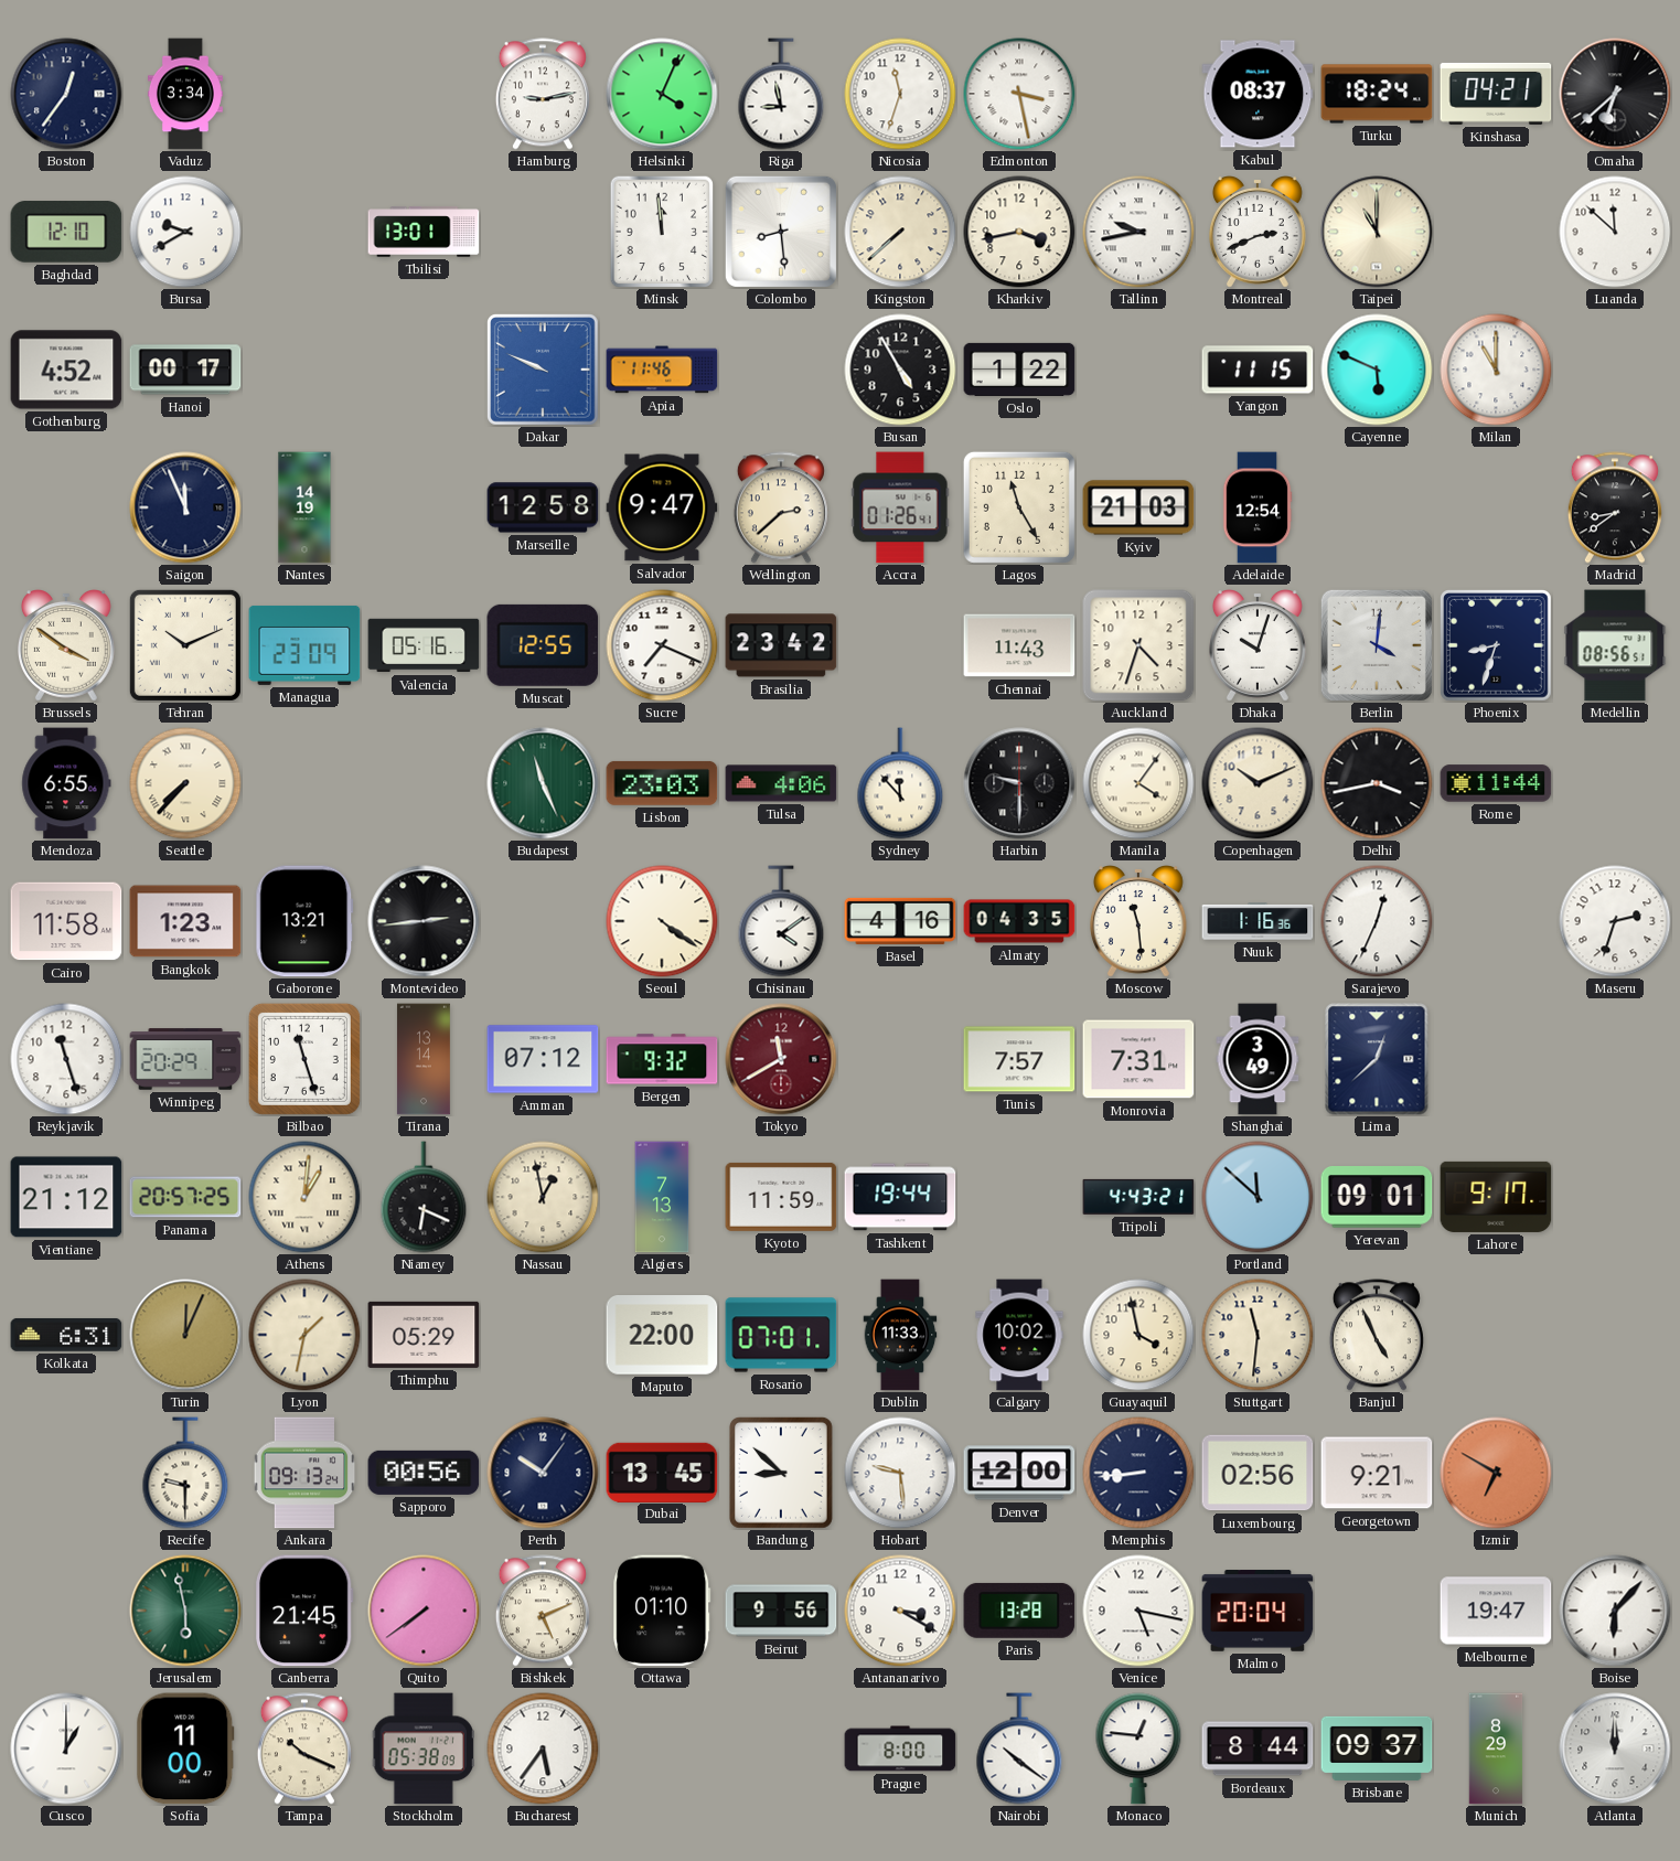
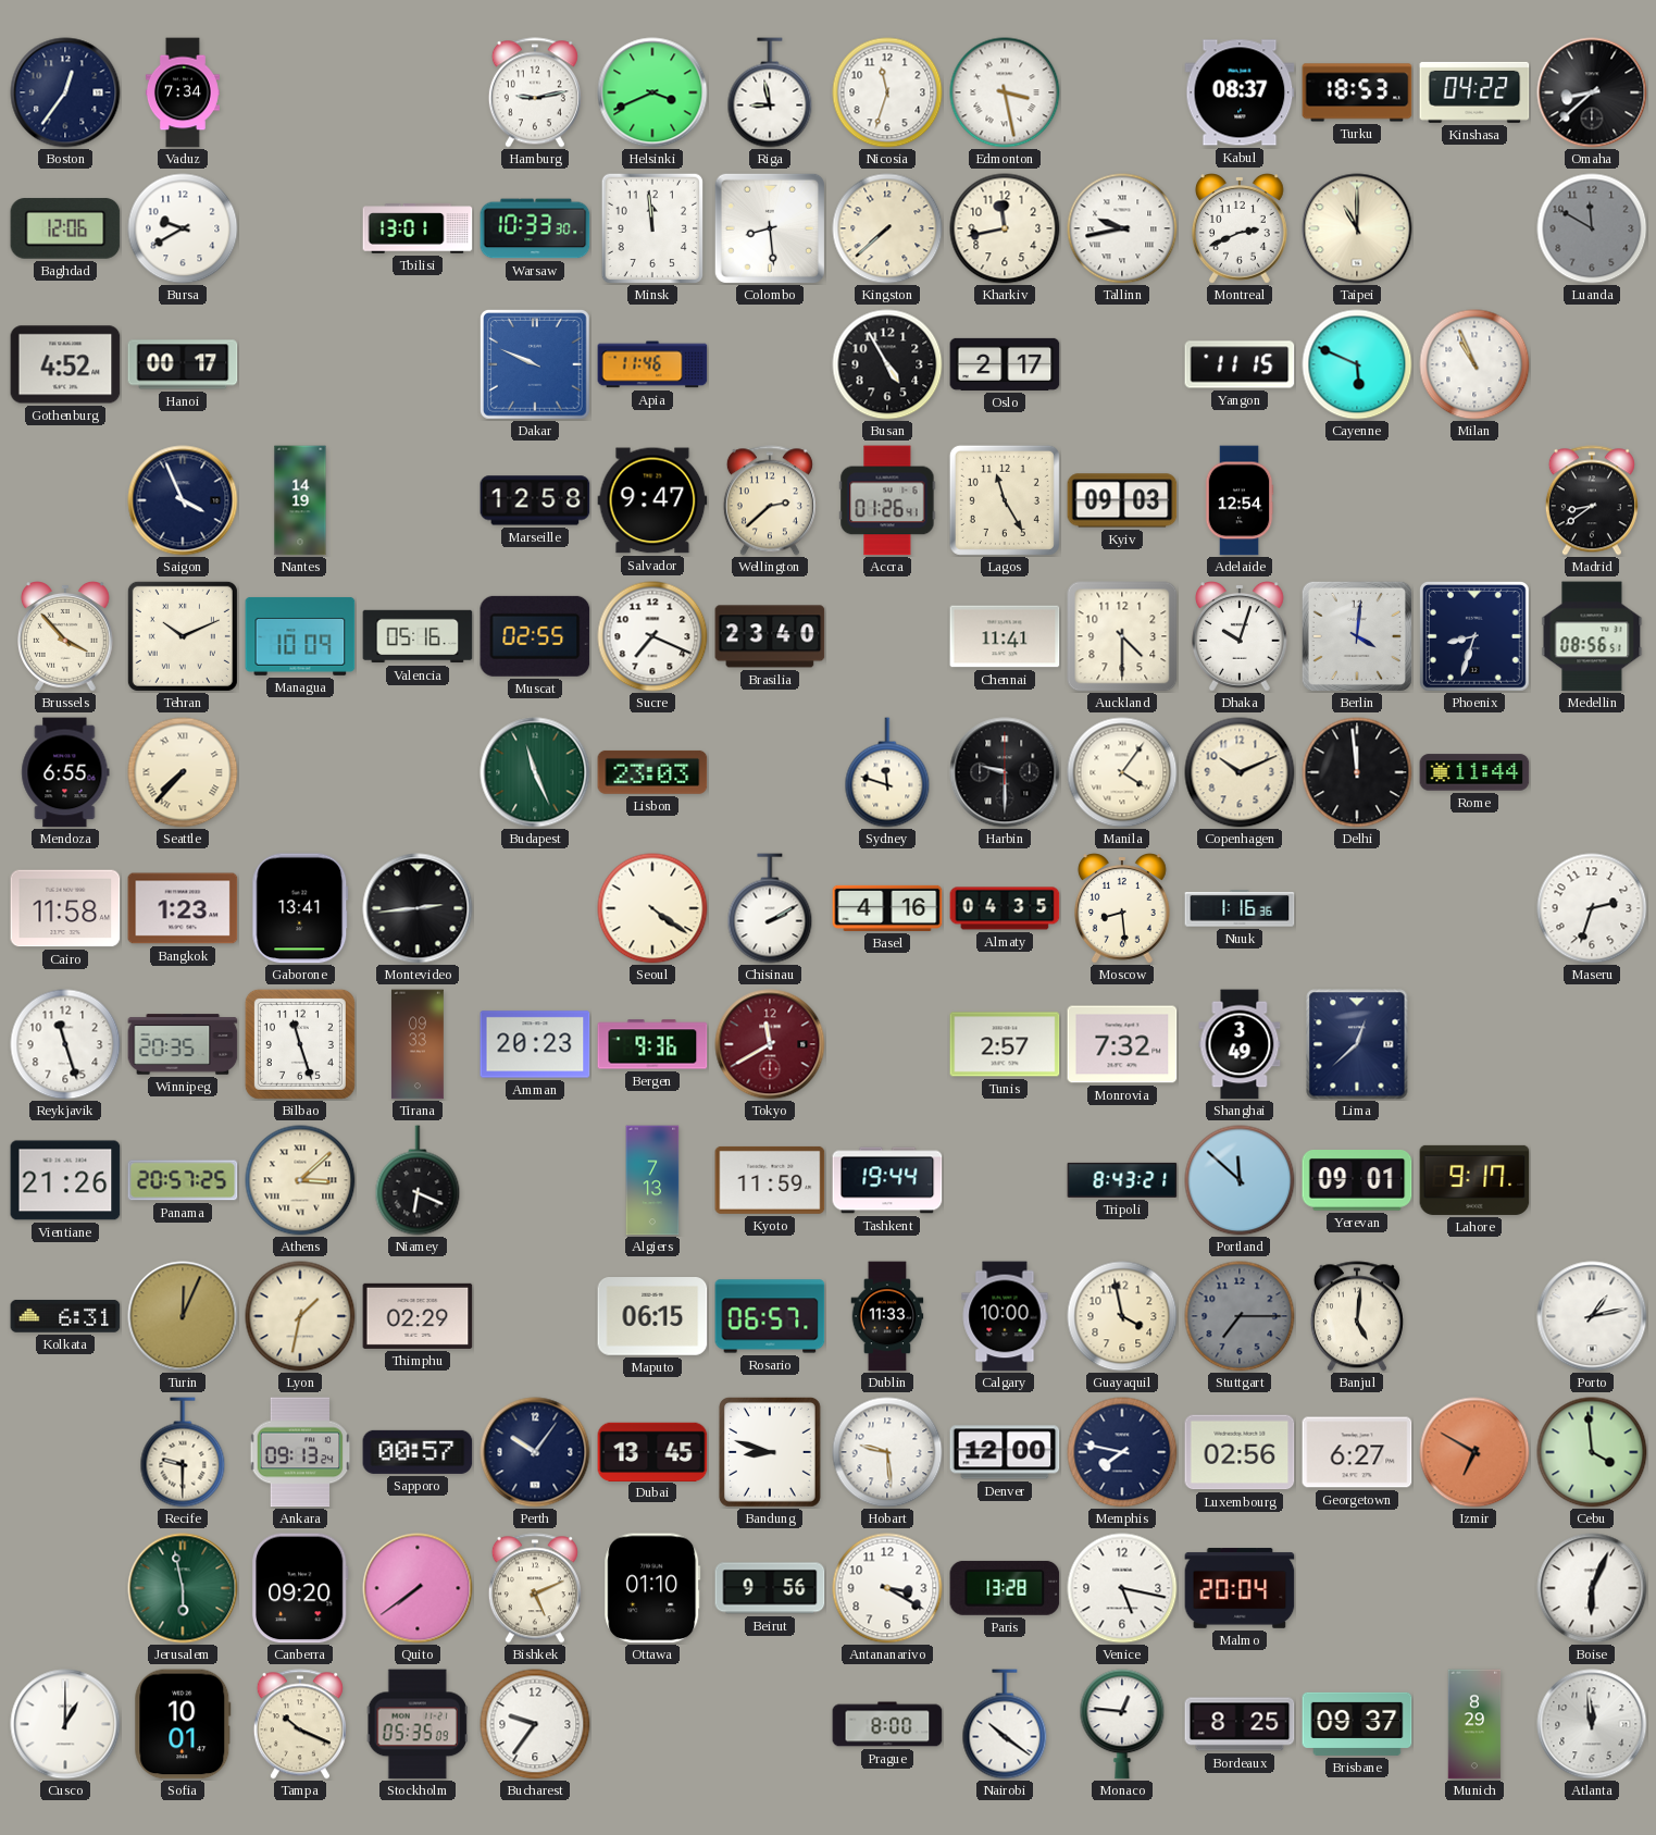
Vaduz: 3:34 -> 7:34
Helsinki: 4:04 -> 3:41
Turku: 18:24 -> 18:53
Kinshasa: 04:21 -> 04:22
Omaha: 6:38 -> 8:38
Baghdad: 12:10 -> 12:06
Warsaw: none -> 10:33
Kharkiv: 3:43 -> 11:43
Luanda: 11:52 -> 11:50
Luanda dial: white -> grey
Oslo: 1:22 -> 2:17
Milan: 11:00 -> 10:56
Saigon: 11:56 -> 3:56
Kyiv: 21:03 -> 09:03
Brussels: 3:51 -> 3:53
Managua: 23:09 -> 10:09
Muscat: 12:55 -> 02:55
Brasilia: 23:42 -> 23:40
Chennai: 11:43 -> 11:41
Auckland: 4:33 -> 4:30
Tulsa: 4:06 -> none
Sydney: 11:53 -> 11:48
Delhi: 3:43 -> 11:59
Gaborone: 13:21 -> 13:41
Chisinau: 4:09 -> 2:10
Moscow: 11:29 -> 8:29
Sarajevo: 12:34 -> none
Winnipeg: 20:29 -> 20:35
Tirana: 13:14 -> 09:33
Amman: 07:12 -> 20:23
Bergen: 9:32 -> 9:36
Tunis: 7:57 -> 2:57
Monrovia: 7:31 -> 7:32
Vientiane: 21:12 -> 21:26
Athens: 1:01 -> 3:08
Nassau: 12:58 -> none
Tripoli: 4:43 -> 8:43
Thimphu: 05:29 -> 02:29
Maputo: 22:00 -> 06:15
Rosario: 07:01 -> 06:57
Calgary: 10:02 -> 10:00
Stuttgart: 11:31 -> 7:15
Stuttgart dial: cream -> grey
Banjul: 4:56 -> 5:01
Porto: none -> 1:13
Sapporo: 00:56 -> 00:57
Bandung: 8:52 -> 8:48
Memphis: 8:44 -> 7:47
Georgetown: 9:21 -> 6:27
Cebu: none -> 3:59
Canberra: 21:45 -> 09:20
Melbourne: 19:47 -> none
Boise: 6:07 -> 6:04
Sofia: 11:00 -> 10:01
Stockholm: 05:38 -> 05:35
Bucharest: 5:36 -> 9:36
Bordeaux: 8:44 -> 8:25
Atlanta: 12:00 -> 11:59
